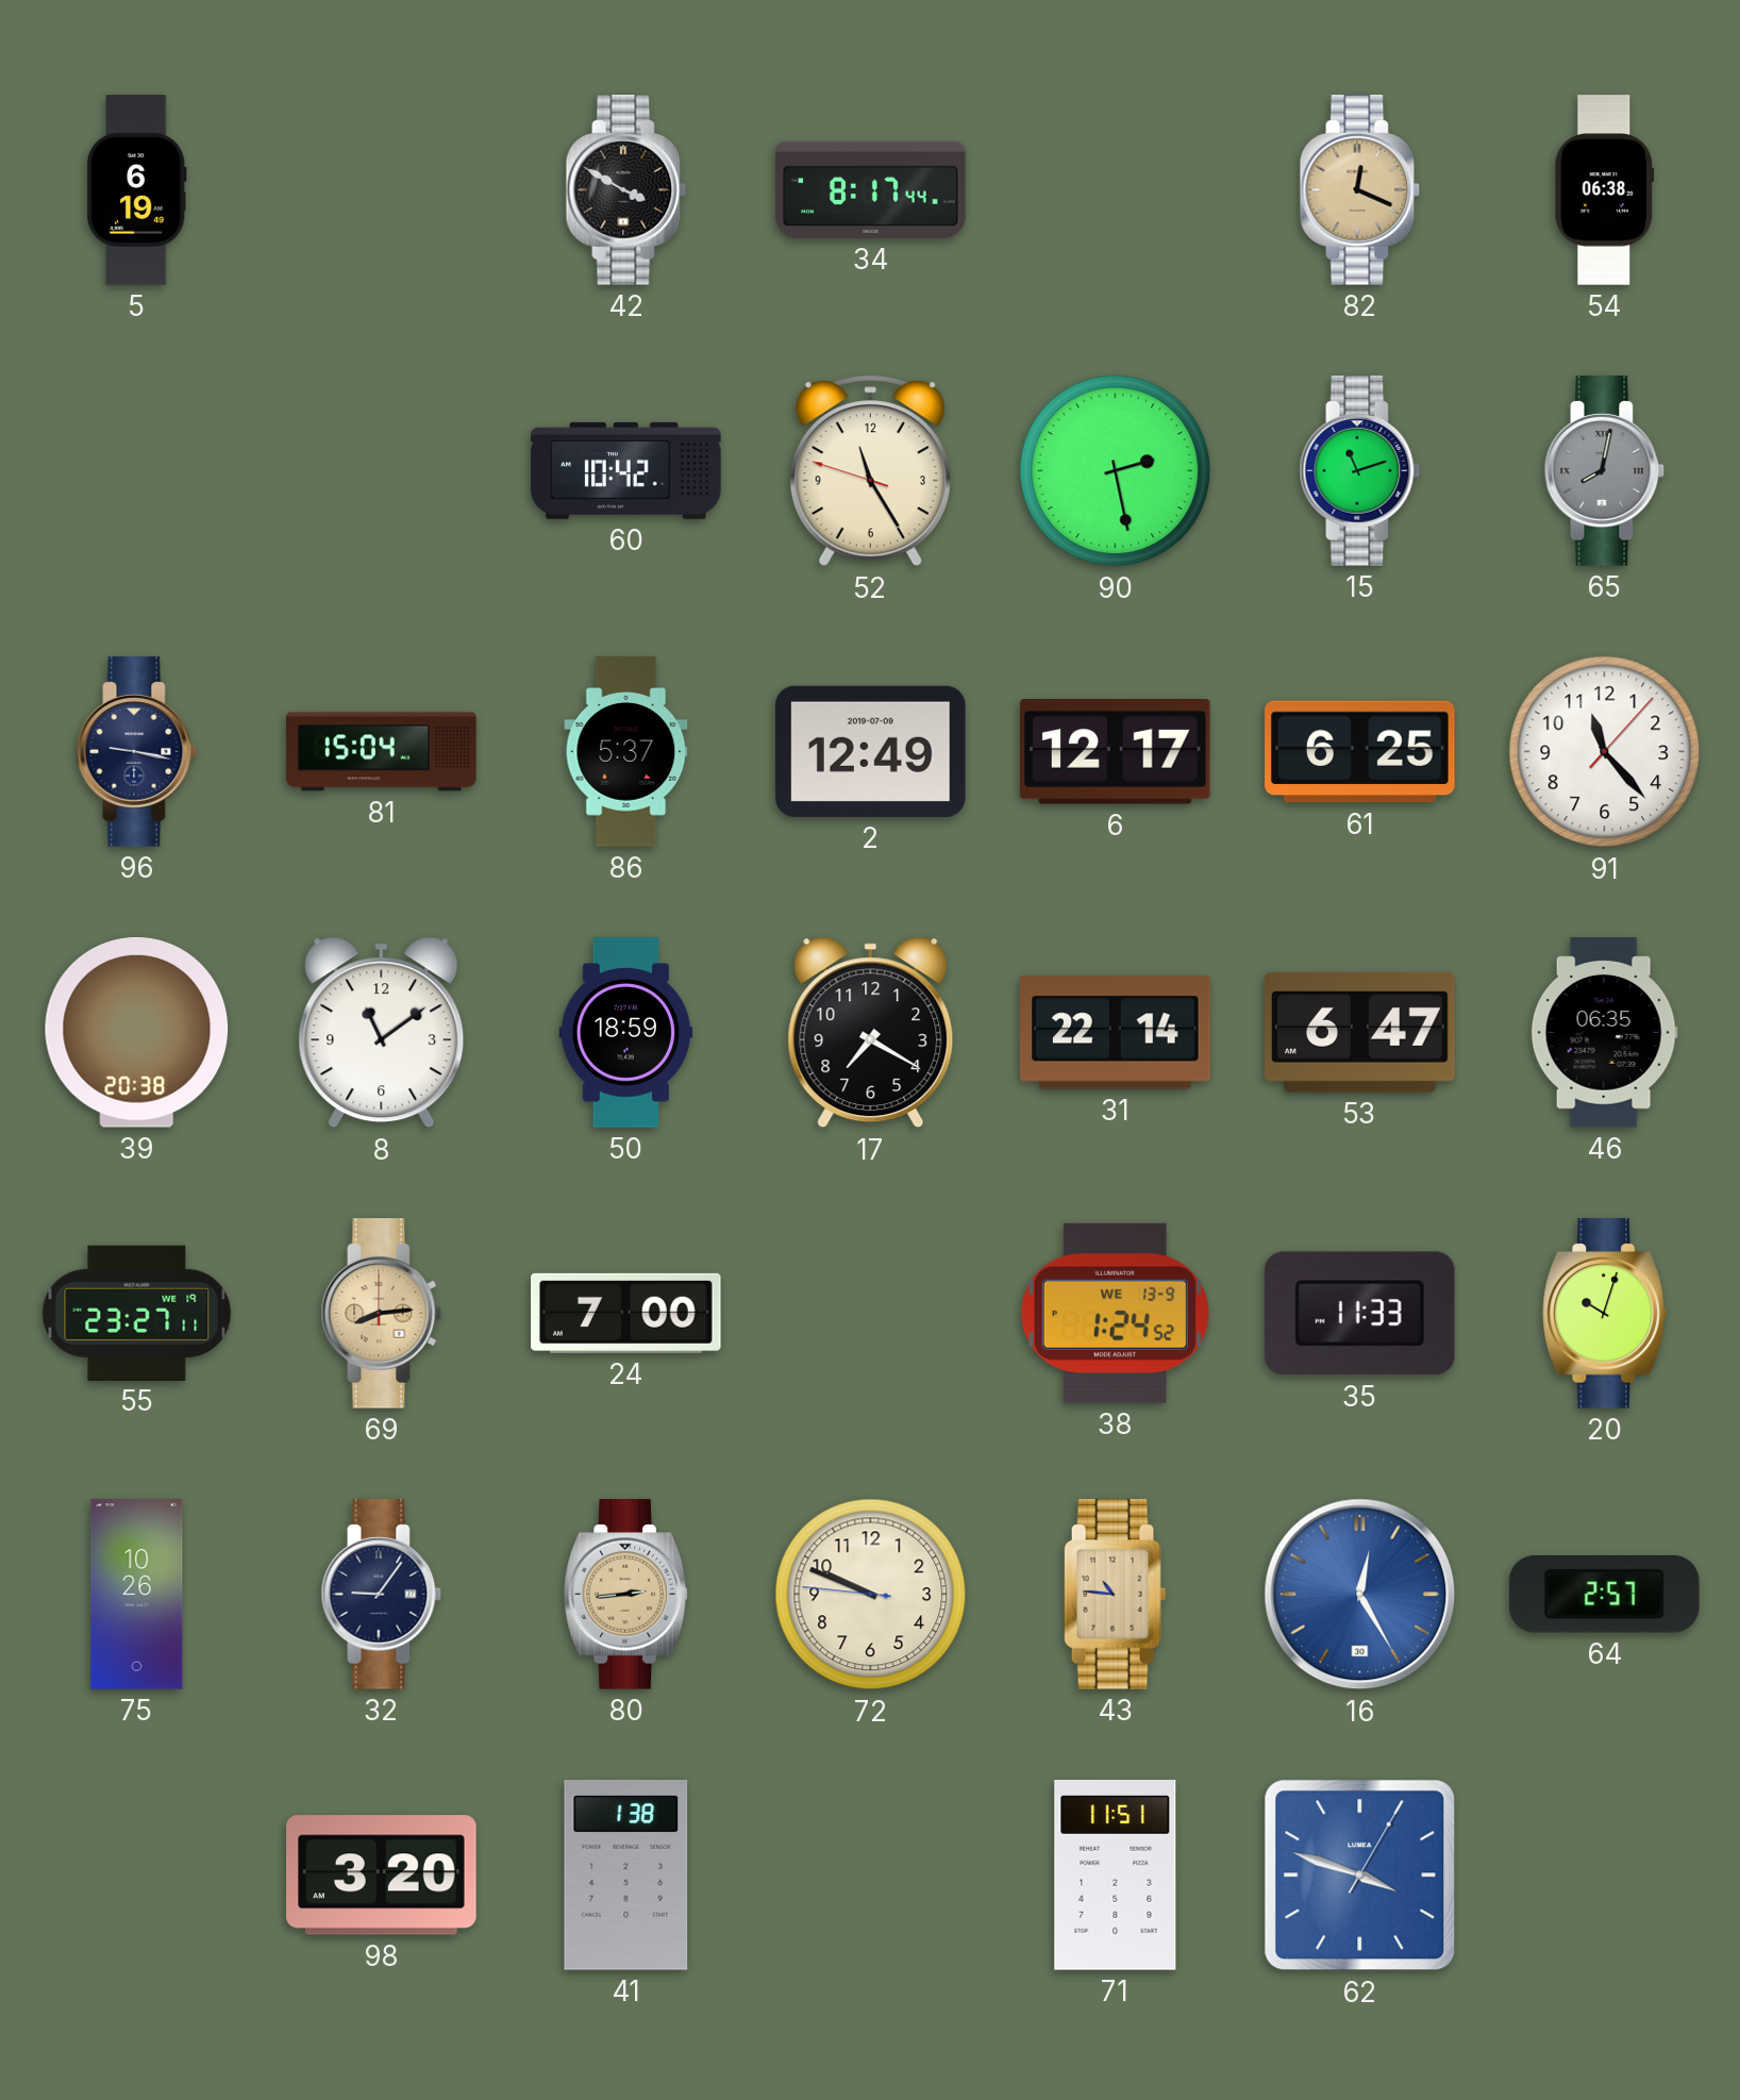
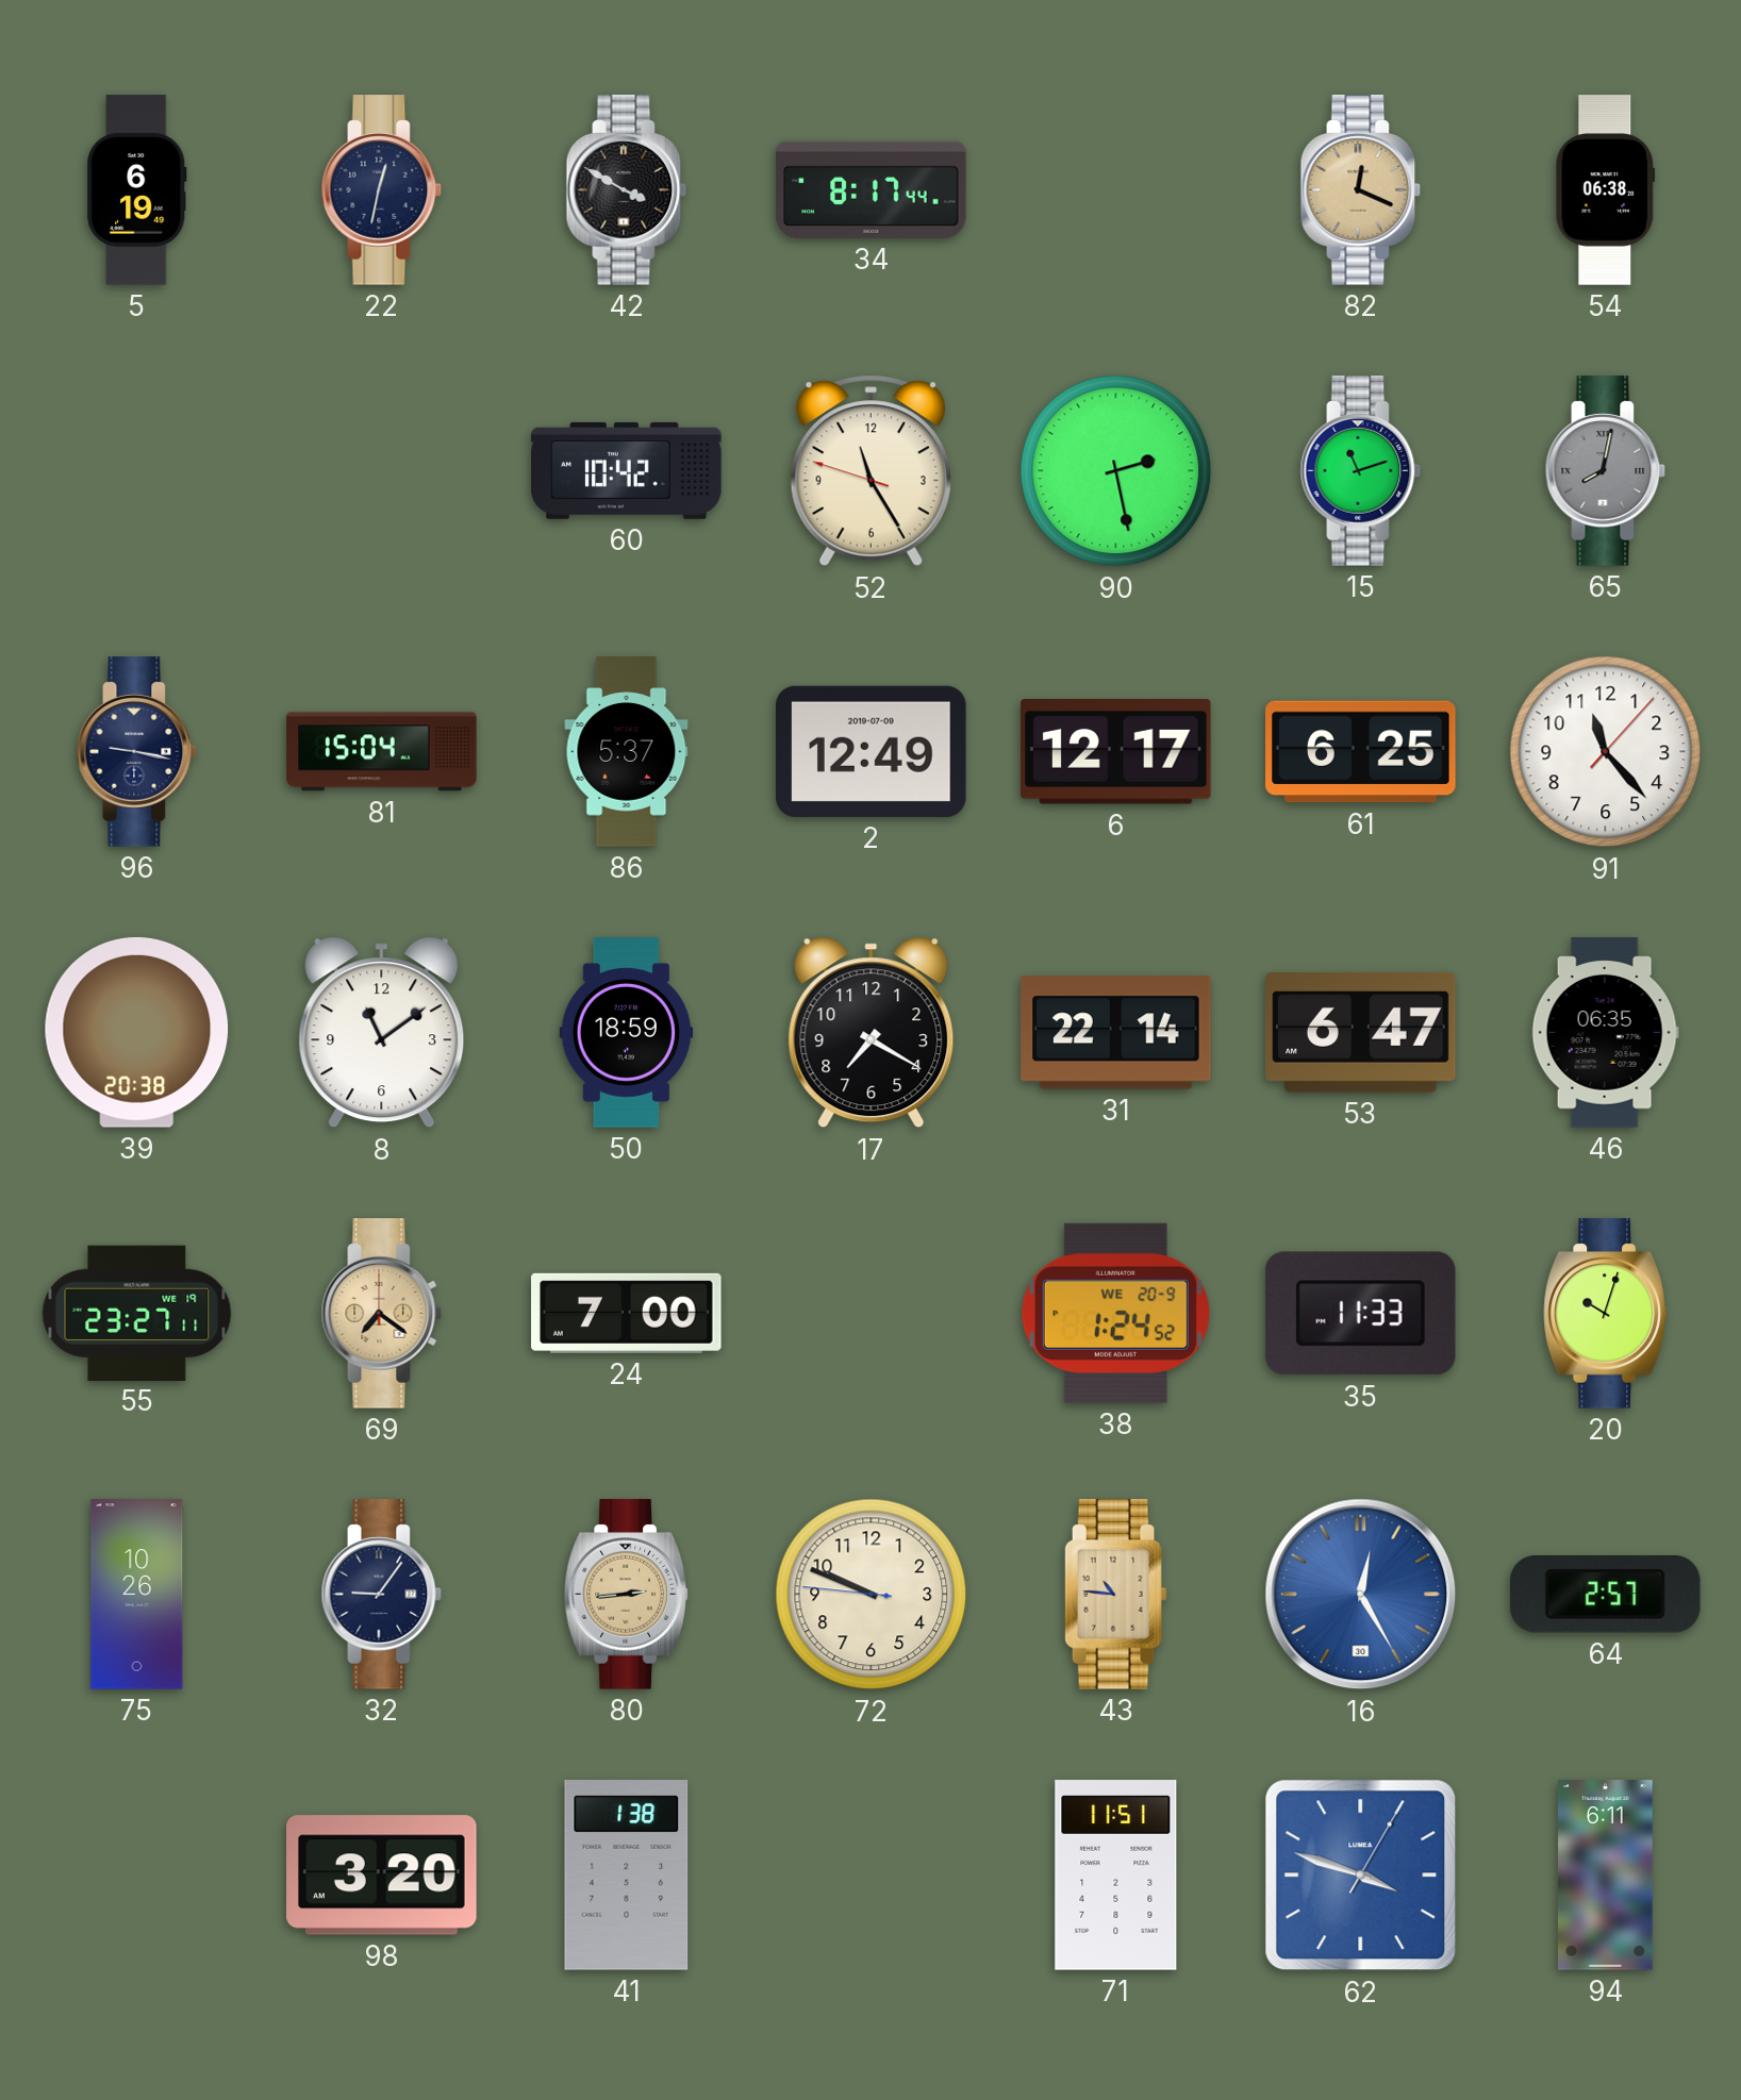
22: none -> 12:32
69: 8:14 -> 7:21
38 date: WE 13-9 -> WE 20-9
94: none -> 6:11
